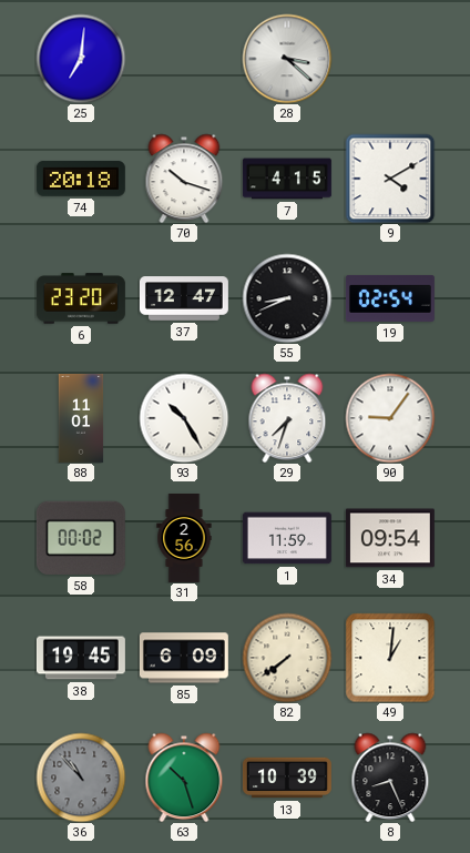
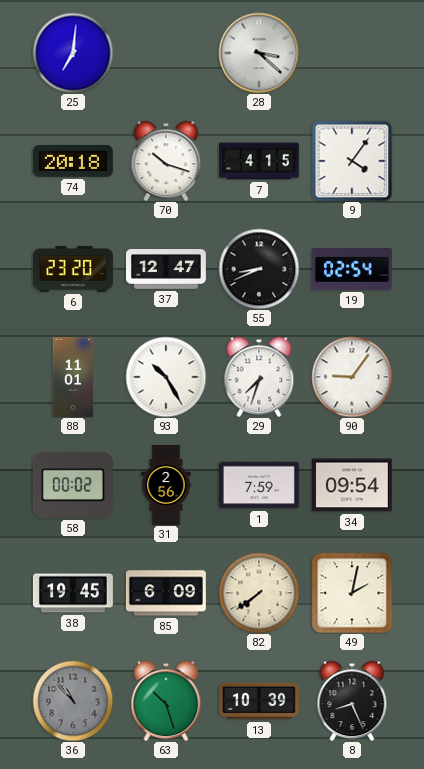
9: 4:10 -> 4:06
1: 11:59 -> 7:59
49: 1:01 -> 2:02
